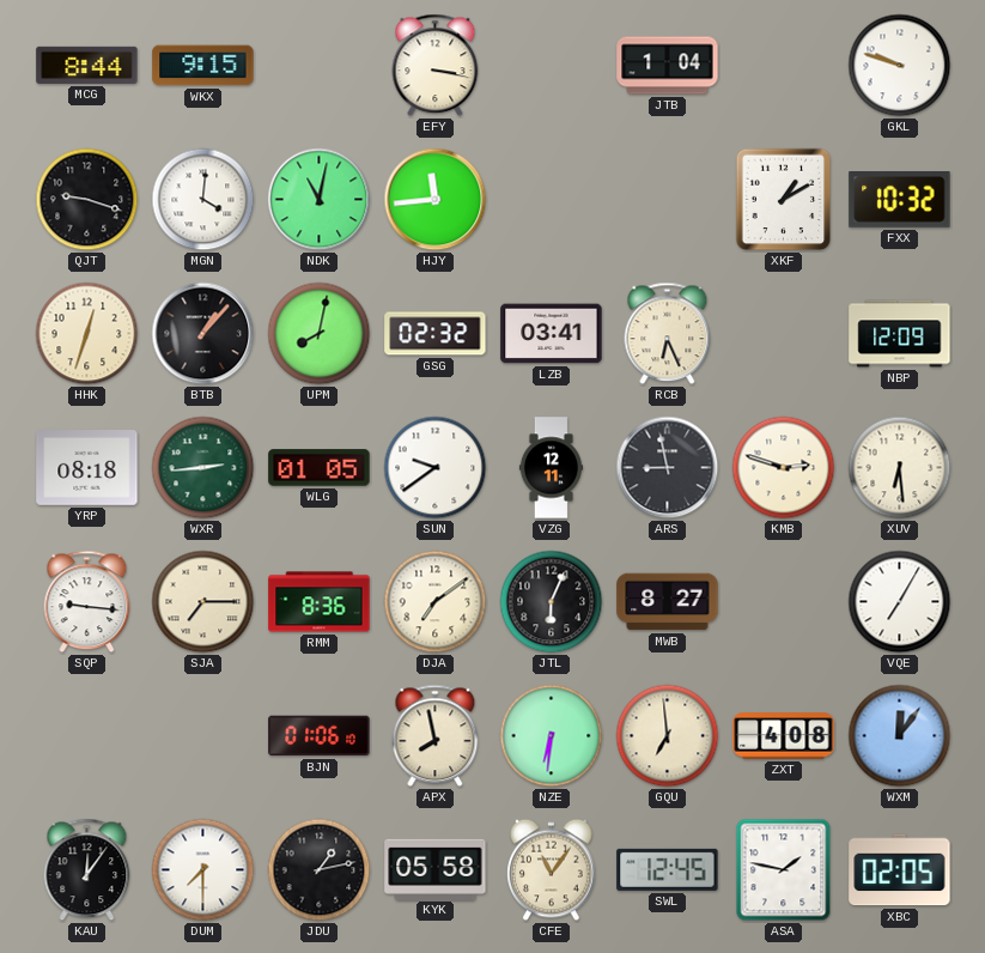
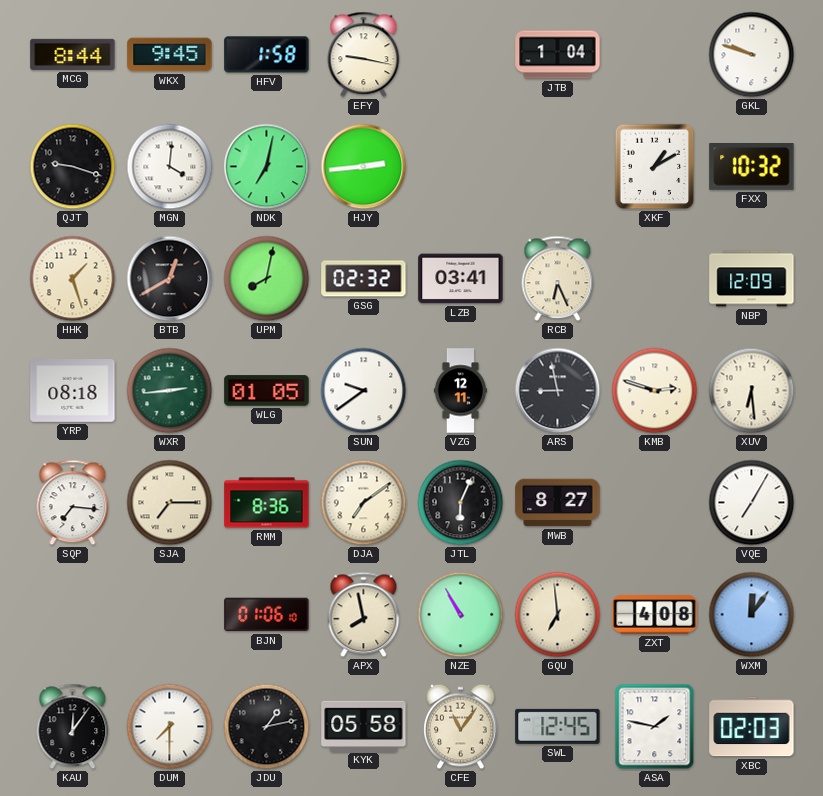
WKX: 9:15 -> 9:45
HFV: none -> 1:58
EFY: 3:17 -> 9:17
NDK: 11:02 -> 7:02
HJY: 11:44 -> 2:44
HHK: 12:33 -> 1:27
BTB: 1:07 -> 12:40
SQP: 9:16 -> 7:16
NZE: 6:31 -> 10:55
XBC: 02:05 -> 02:03
